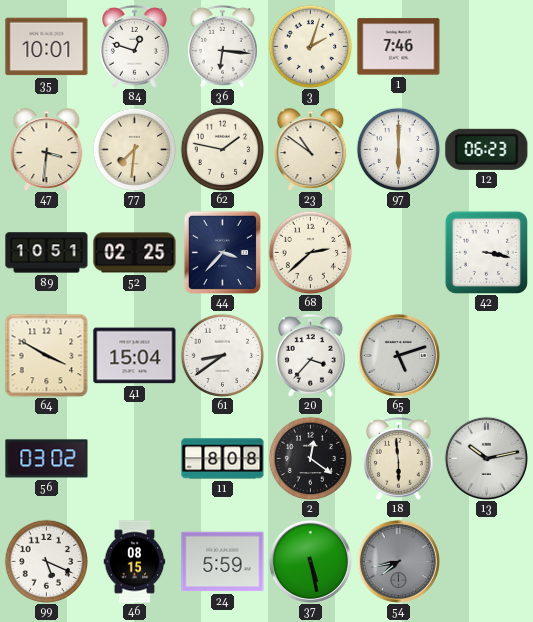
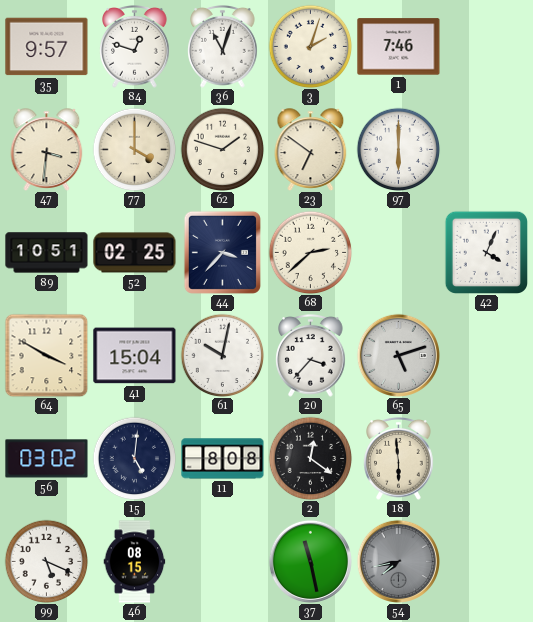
35: 10:01 -> 9:57
36: 6:16 -> 11:03
77: 7:31 -> 4:00
62: 1:47 -> 1:48
23: 10:51 -> 6:51
12: 06:23 -> none
42: 3:17 -> 4:04
61: 8:39 -> 10:02
15: none -> 5:01
13: 10:13 -> none
24: 5:59 -> none
37: 5:28 -> 11:28
